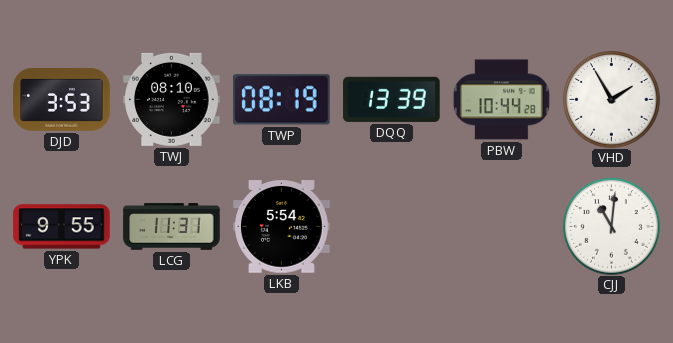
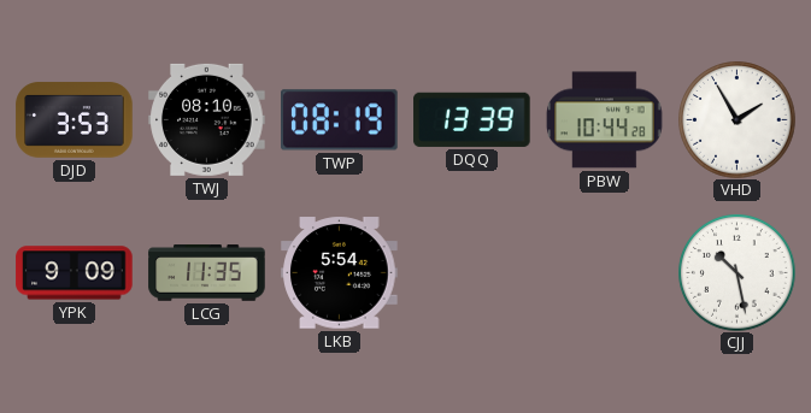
YPK: 9:55 -> 9:09
LCG: 11:31 -> 11:35
CJJ: 11:01 -> 10:28
